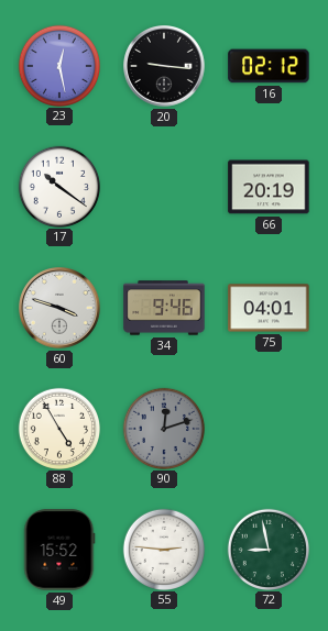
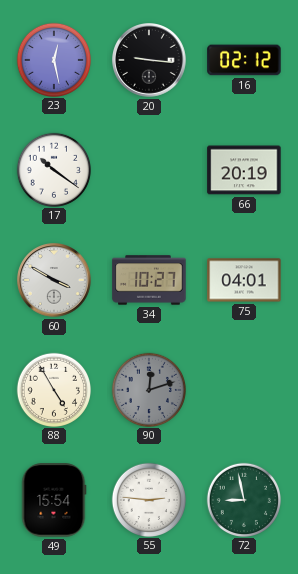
60: 3:48 -> 3:50
34: 9:46 -> 10:27
49: 15:52 -> 15:54
